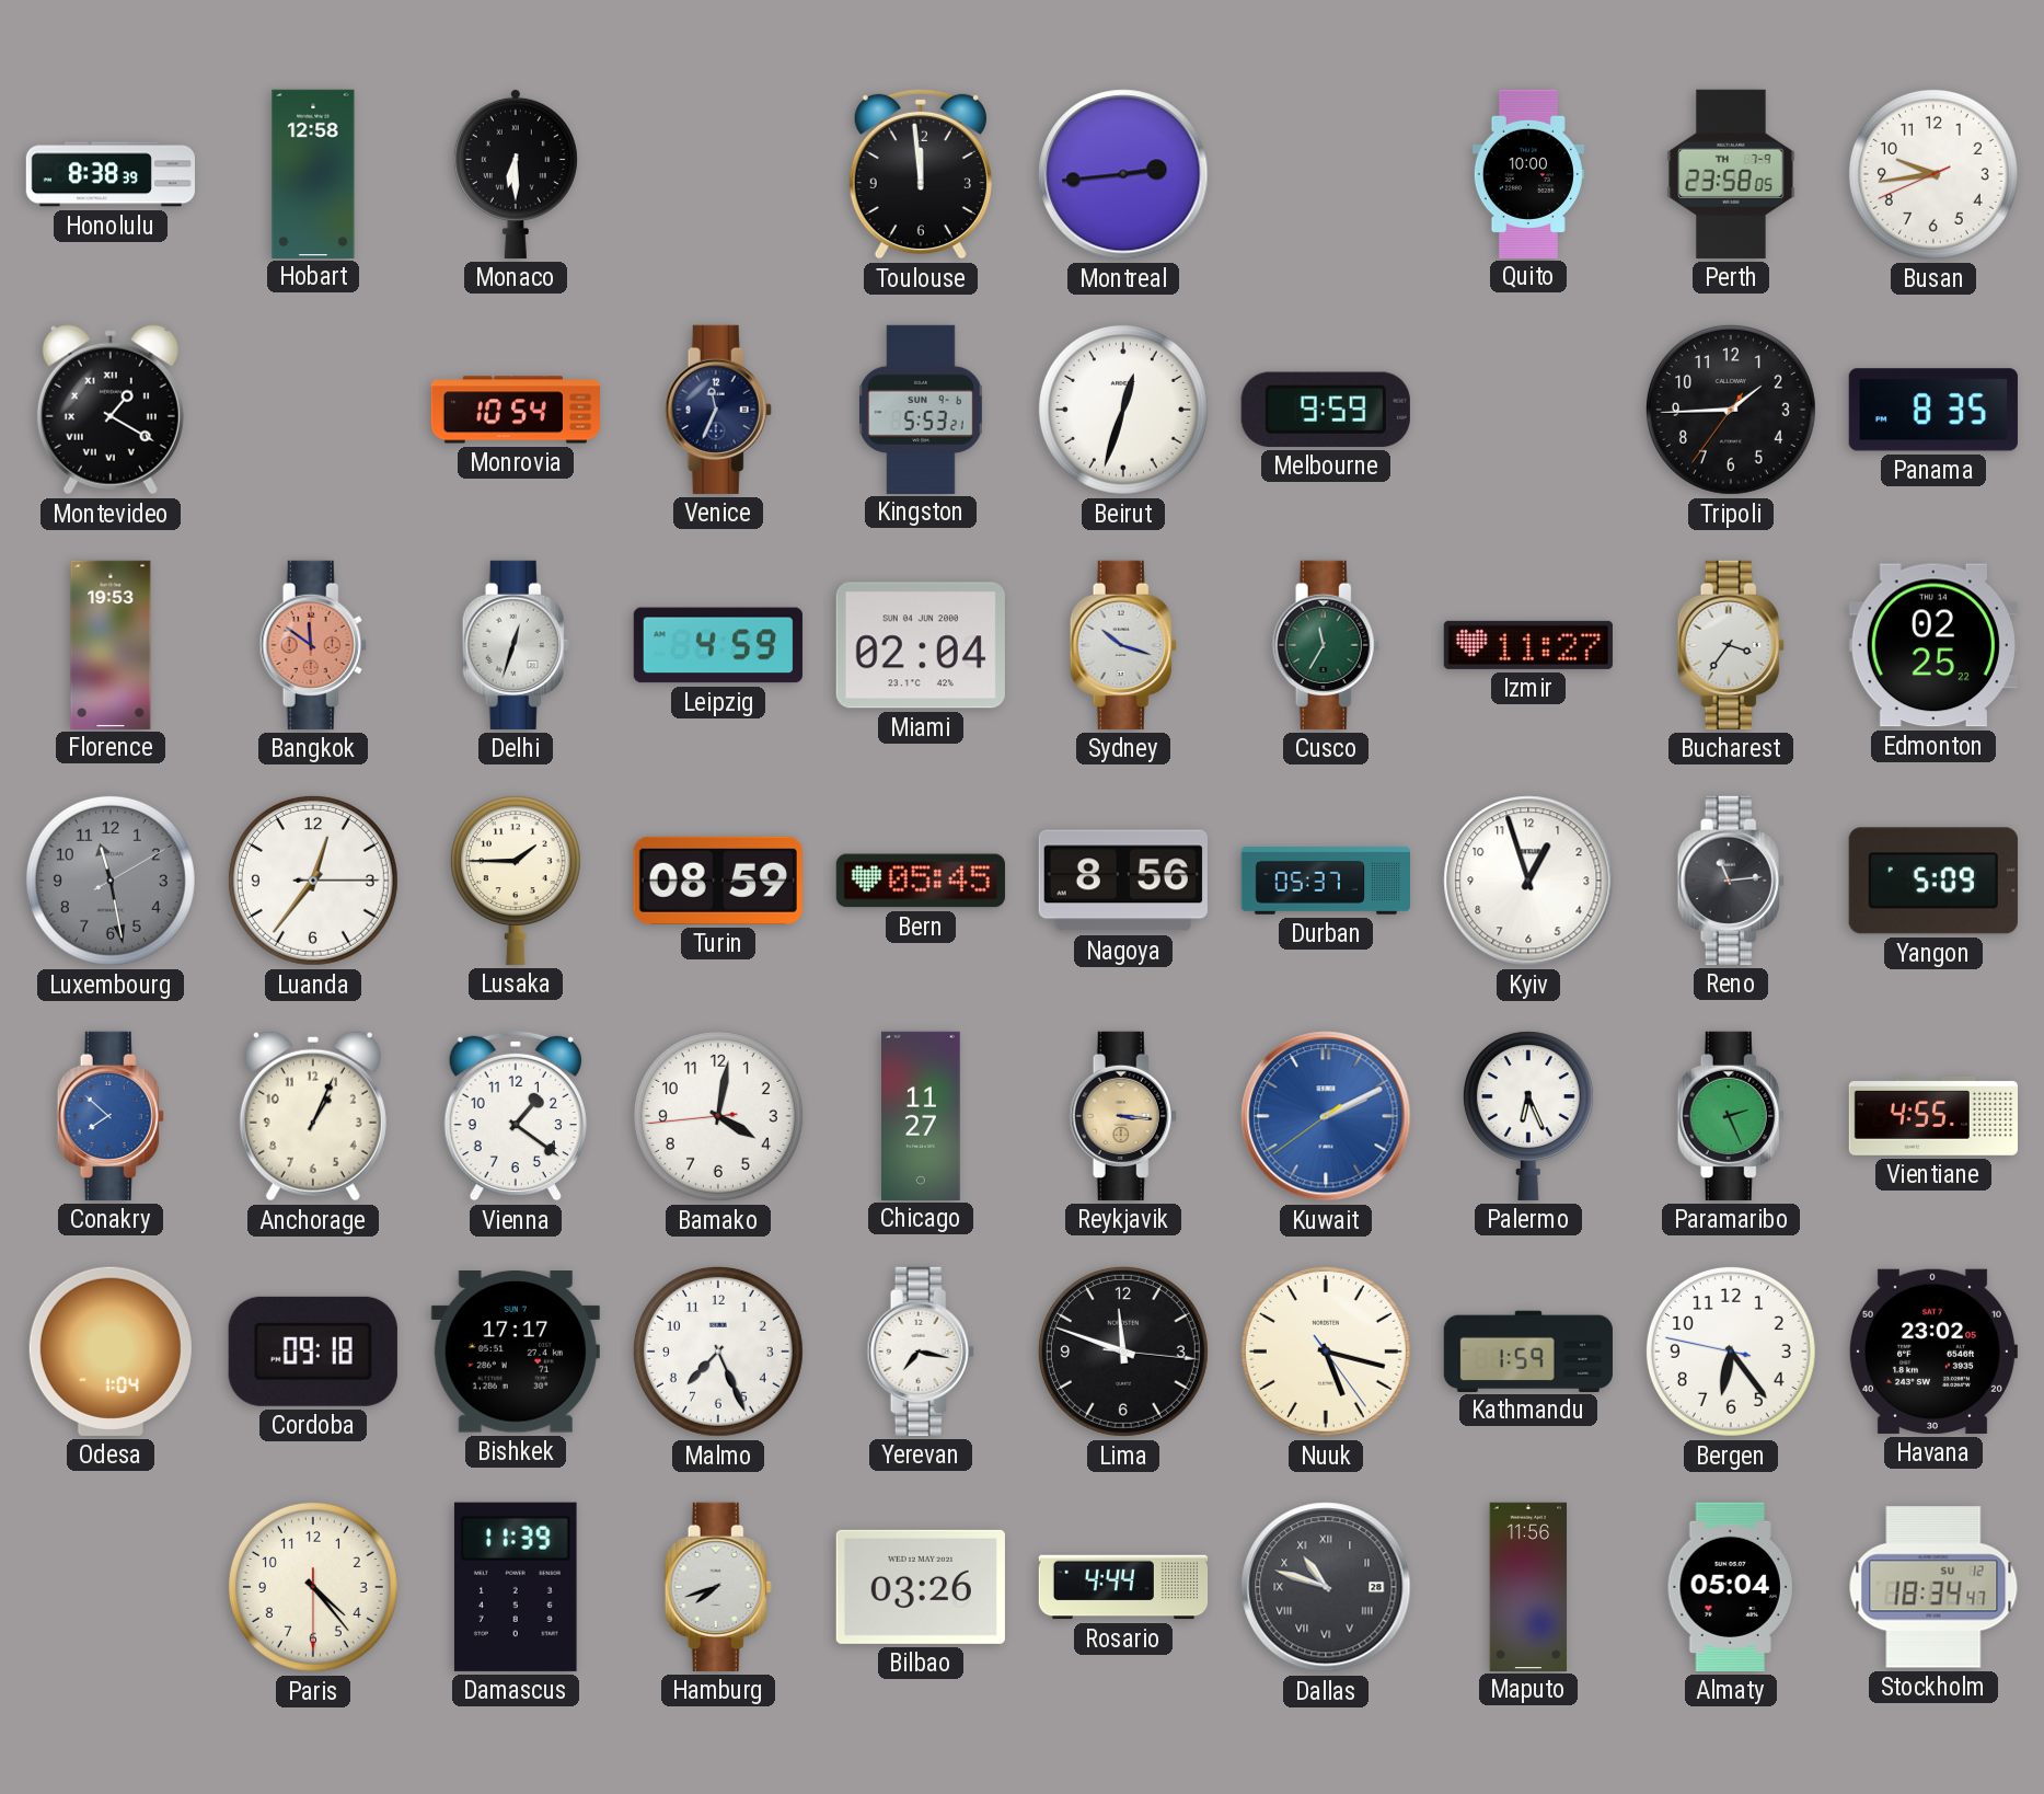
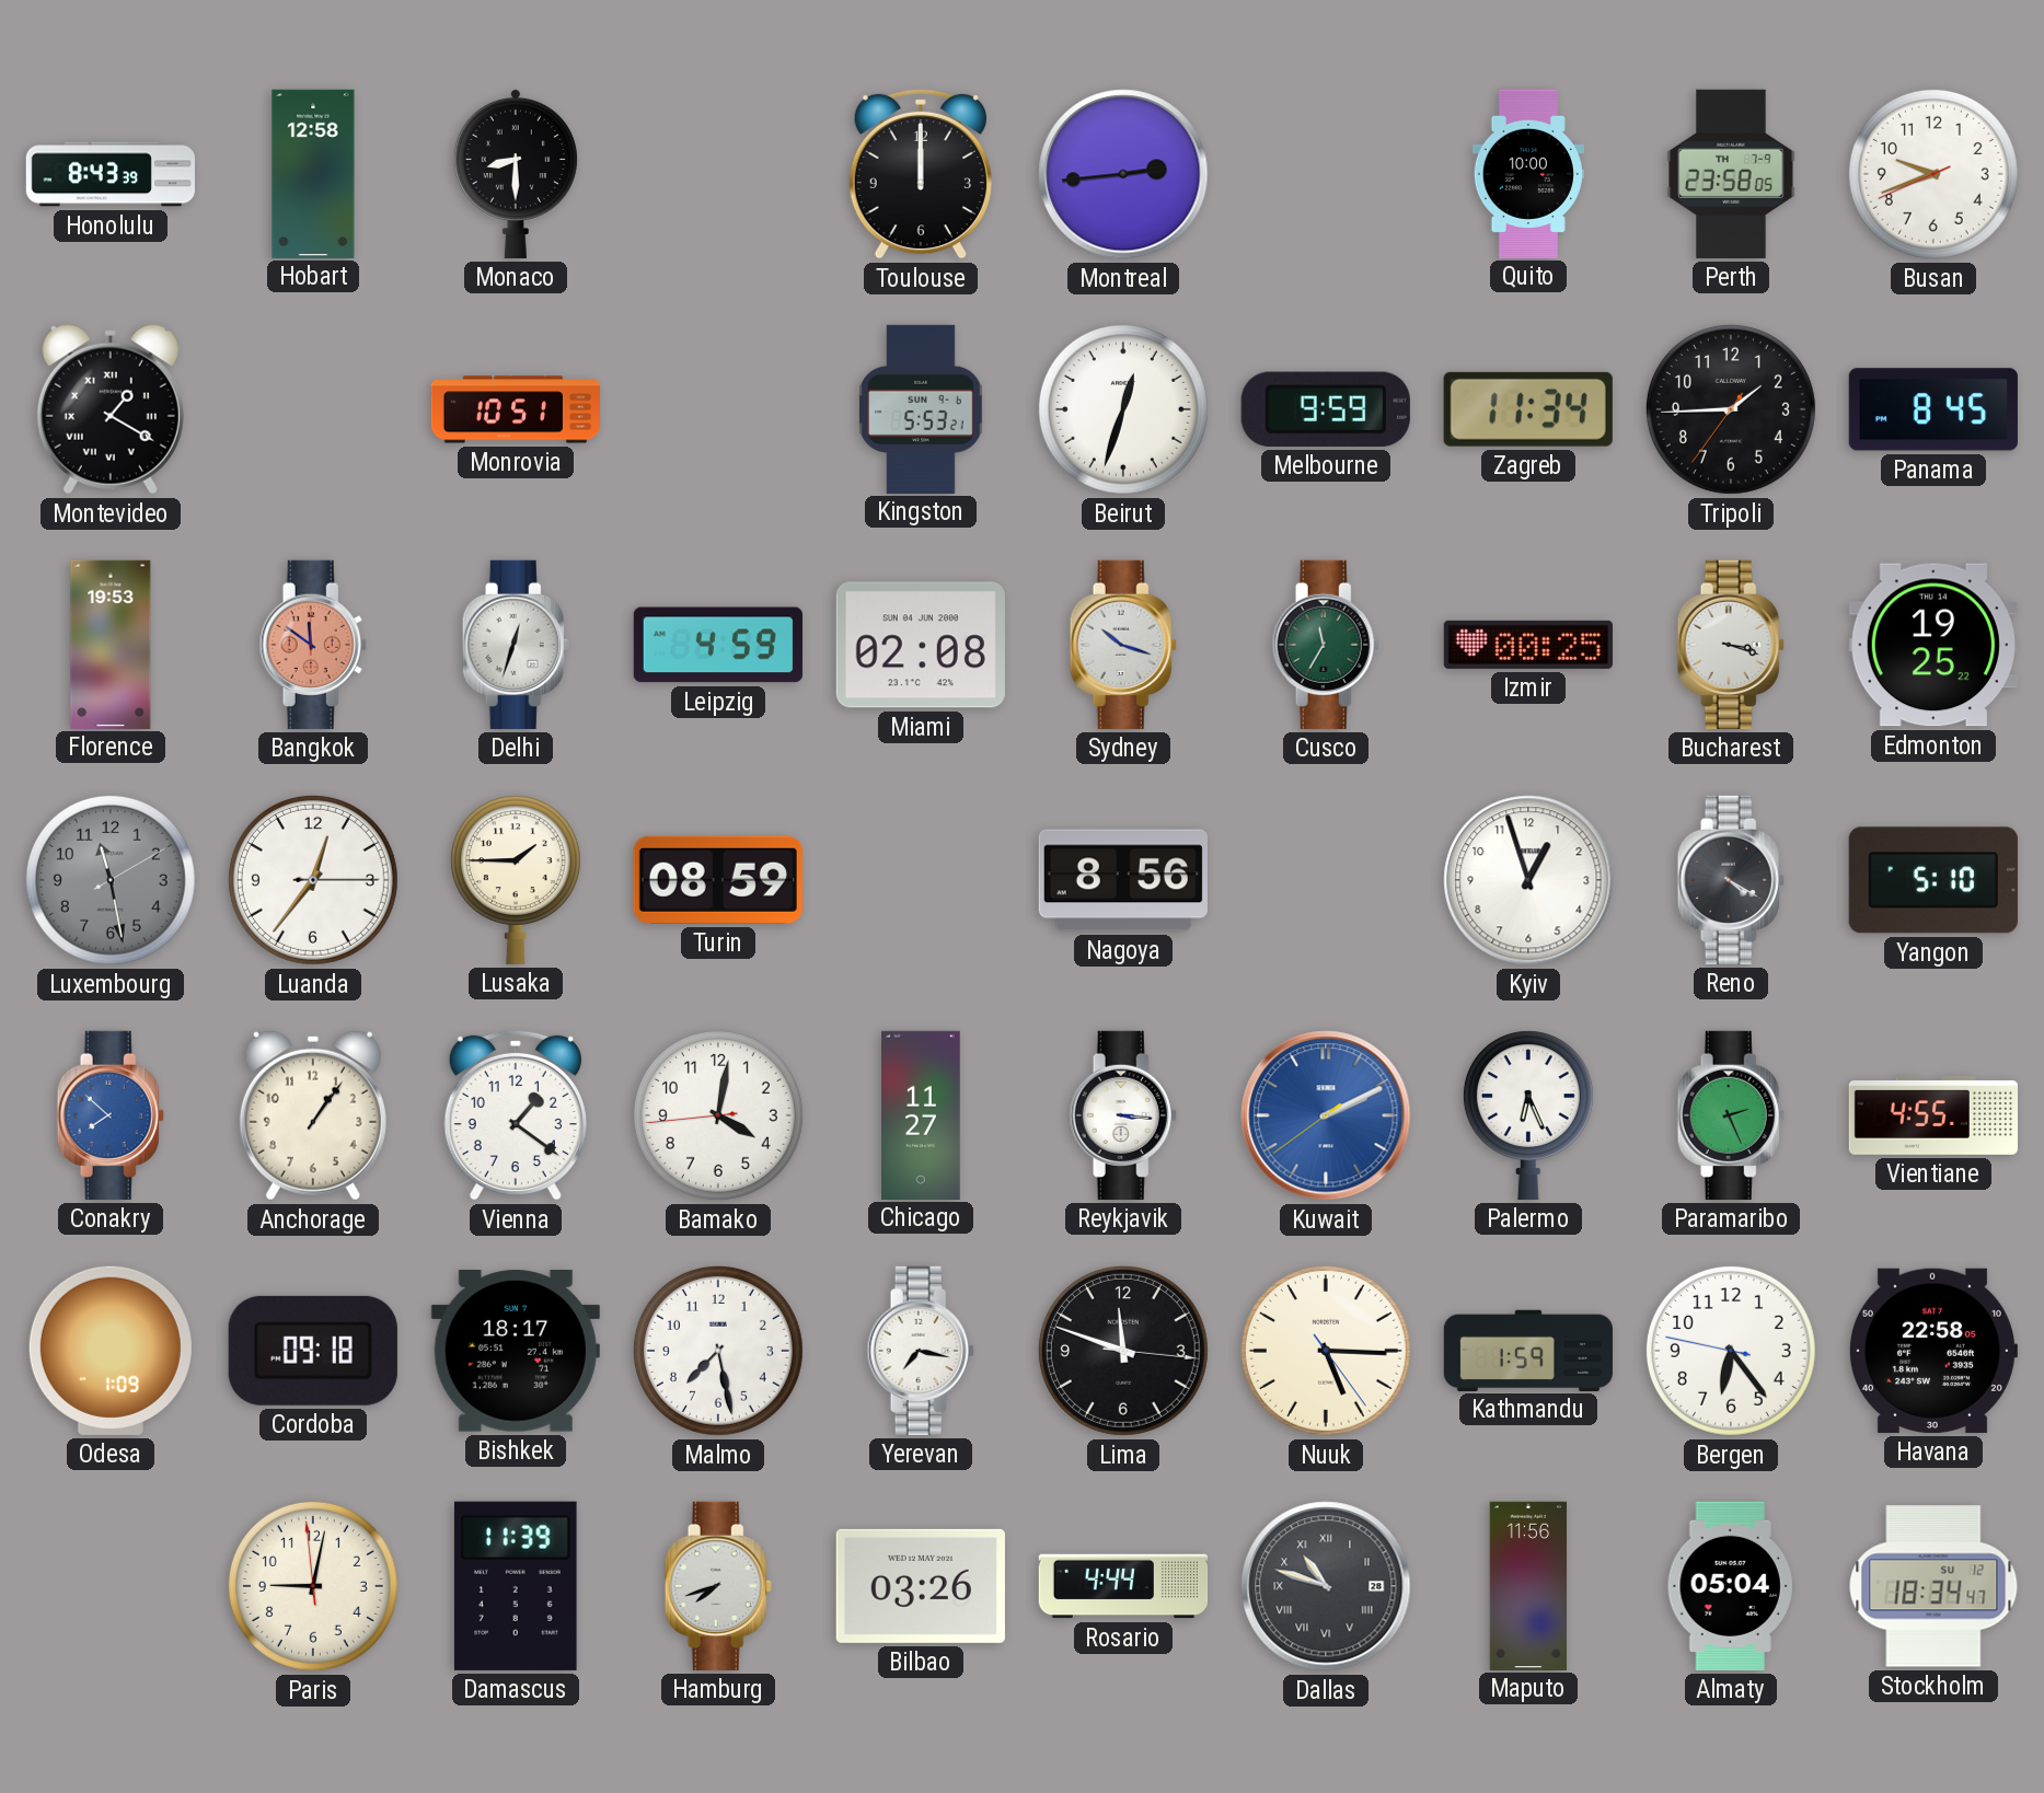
Honolulu: 8:38 -> 8:43
Monaco: 6:30 -> 8:30
Toulouse: 11:59 -> 12:00
Busan: 9:43 -> 9:41
Monrovia: 10:54 -> 10:51
Venice: 11:34 -> none
Zagreb: none -> 11:34
Panama: 8:35 -> 8:45
Miami: 02:04 -> 02:08
Izmir: 11:27 -> 00:25
Bucharest: 3:36 -> 3:18
Edmonton: 02:25 -> 19:25
Bern: 05:45 -> none
Durban: 05:37 -> none
Reno: 11:14 -> 4:20
Yangon: 5:09 -> 5:10
Anchorage: 1:04 -> 1:06
Reykjavik dial: champagne -> white
Odesa: 1:04 -> 1:09
Bishkek: 17:17 -> 18:17
Malmo: 7:26 -> 7:28
Nuuk: 5:17 -> 5:15
Havana: 23:02 -> 22:58
Paris: 4:23 -> 9:01
